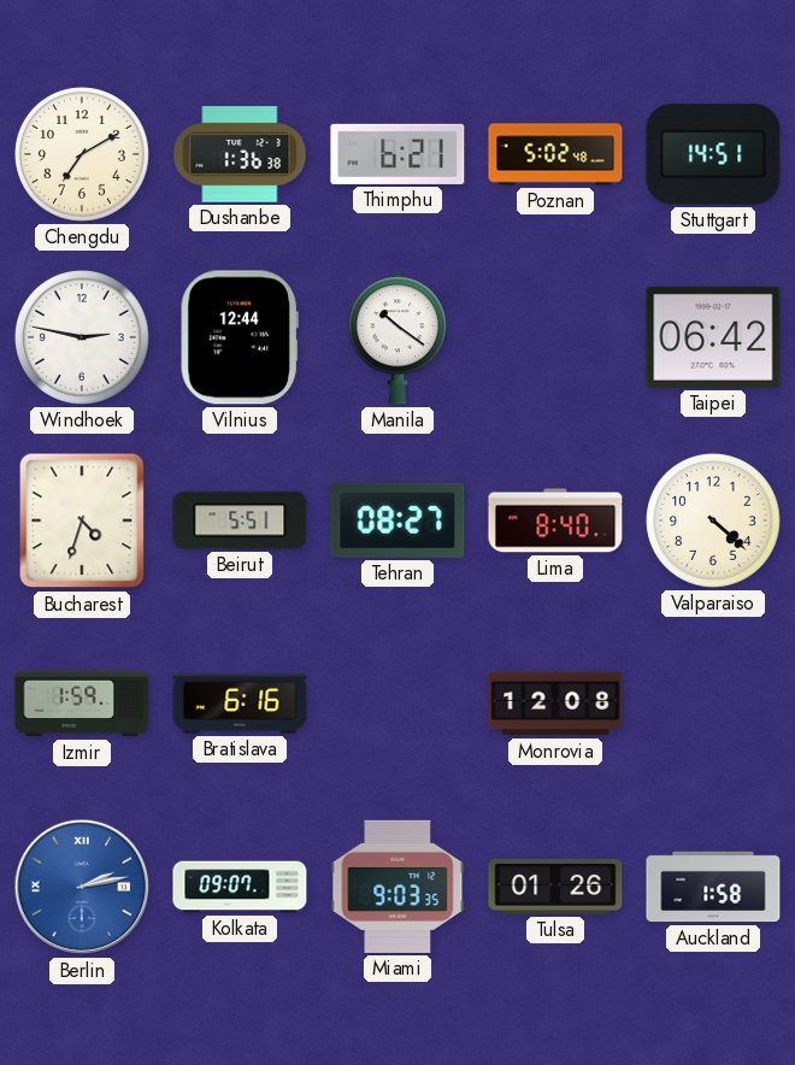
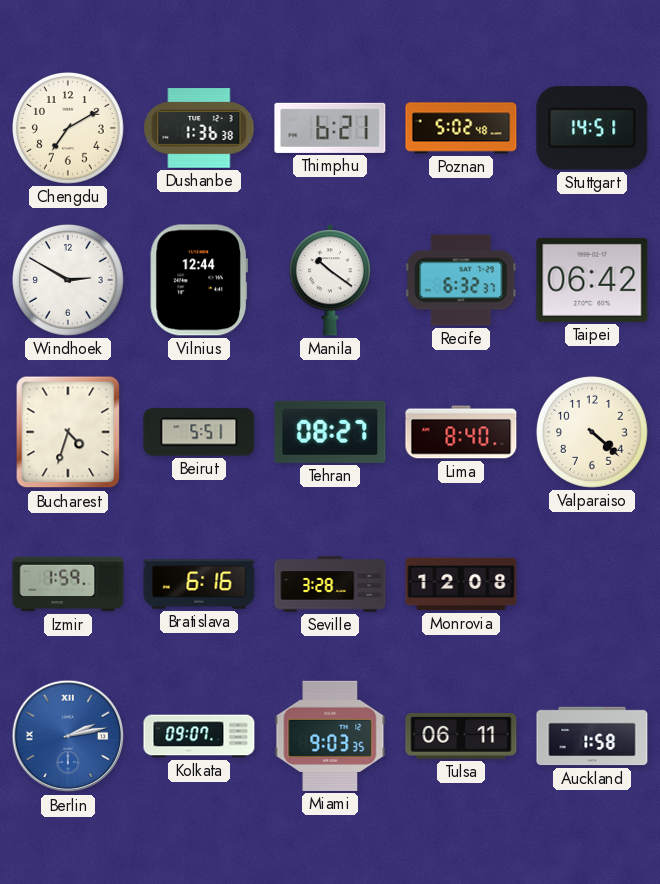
Windhoek: 2:47 -> 2:50
Recife: none -> 6:32
Seville: none -> 3:28
Tulsa: 01:26 -> 06:11
